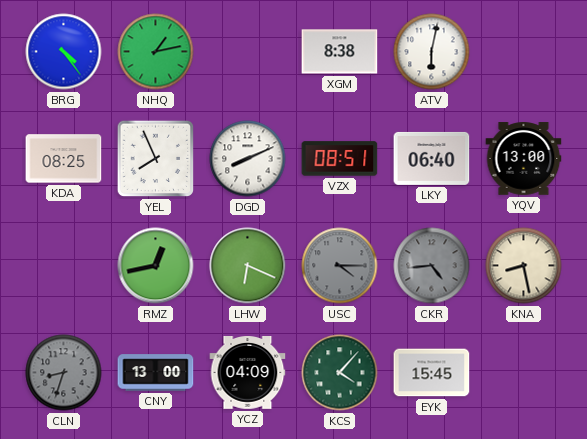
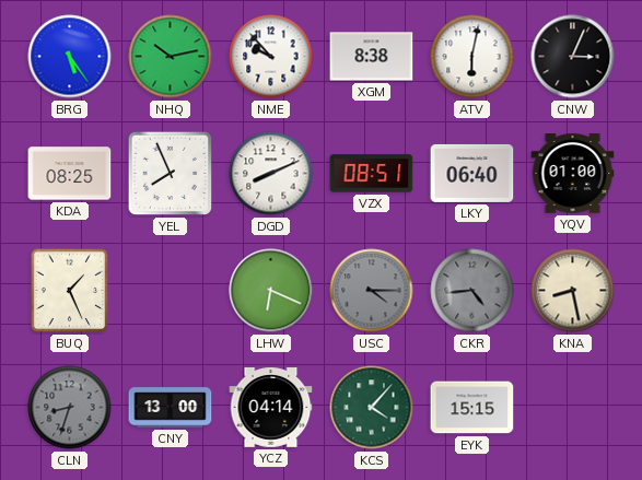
BRG: 4:24 -> 5:24
NHQ: 1:13 -> 10:13
NME: none -> 9:53
CNW: none -> 3:04
YQV: 13:00 -> 01:00
BUQ: none -> 1:26
RMZ: 12:43 -> none
YCZ: 04:09 -> 04:14
EYK: 15:45 -> 15:15
